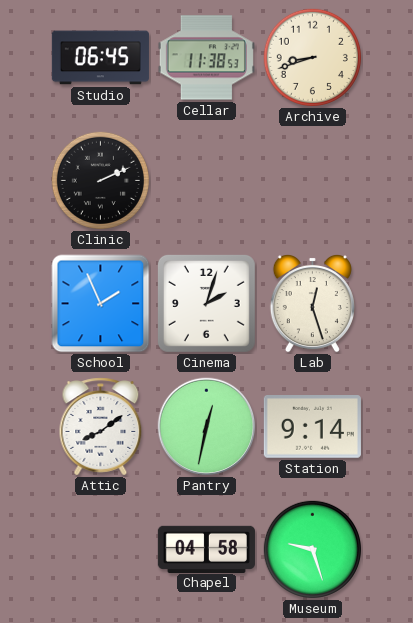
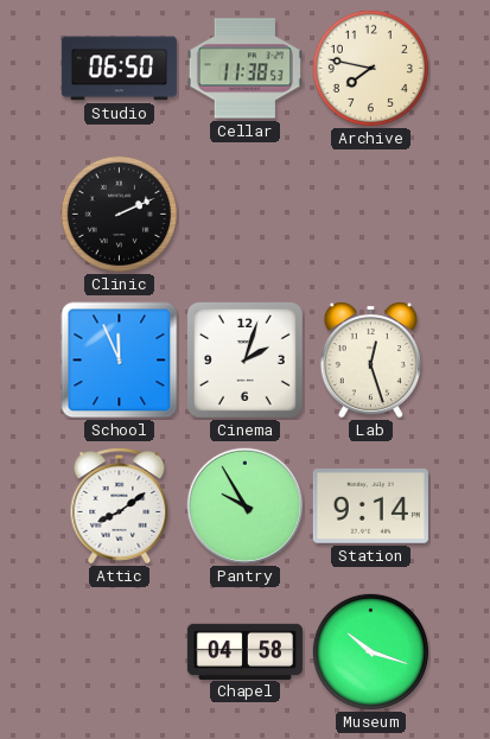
Studio: 06:45 -> 06:50
Archive: 8:42 -> 7:47
School: 1:56 -> 11:56
Pantry: 12:32 -> 9:55
Museum: 9:27 -> 10:18
